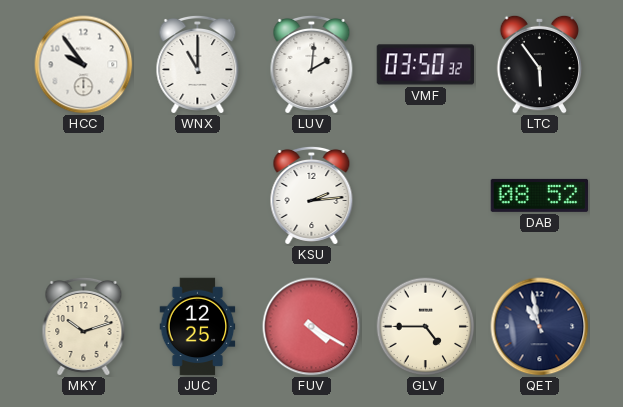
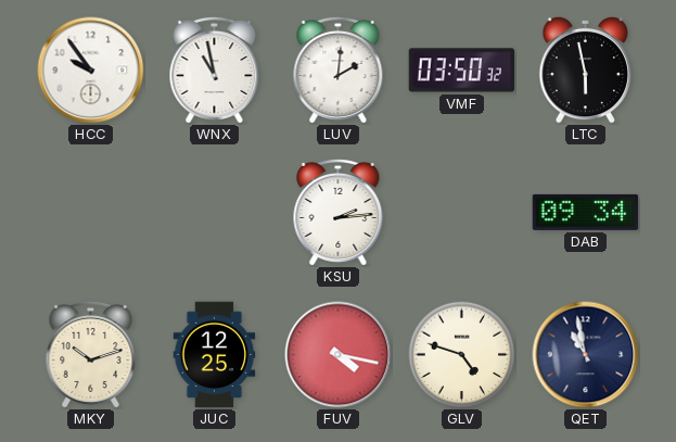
WNX: 11:00 -> 10:58
LTC: 5:54 -> 5:58
DAB: 08:52 -> 09:34
FUV: 4:20 -> 4:17
GLV: 4:45 -> 4:48
